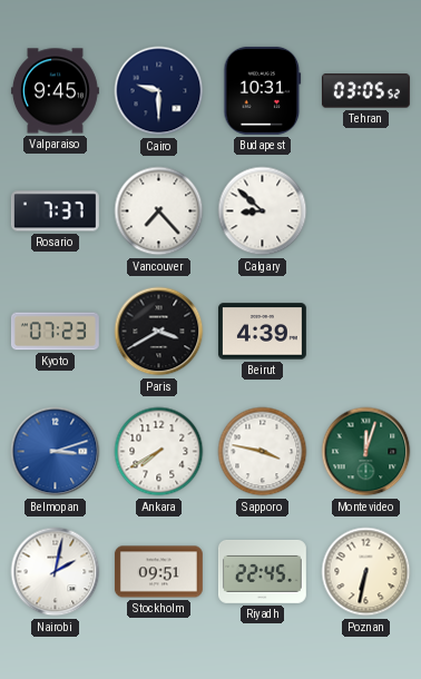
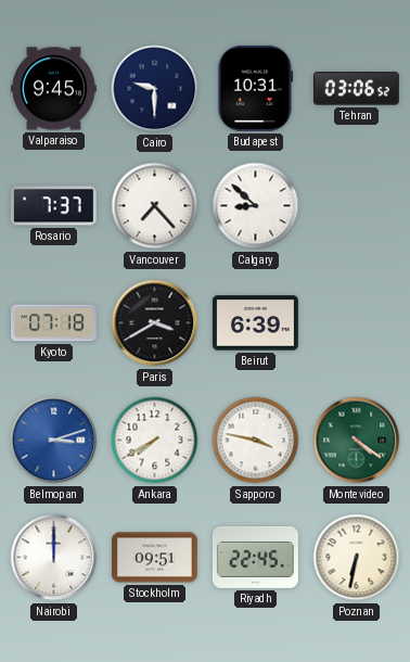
Tehran: 03:05 -> 03:06
Kyoto: 07:23 -> 07:18
Beirut: 4:39 -> 6:39
Montevideo: 12:03 -> 4:21
Nairobi: 2:02 -> 12:00
